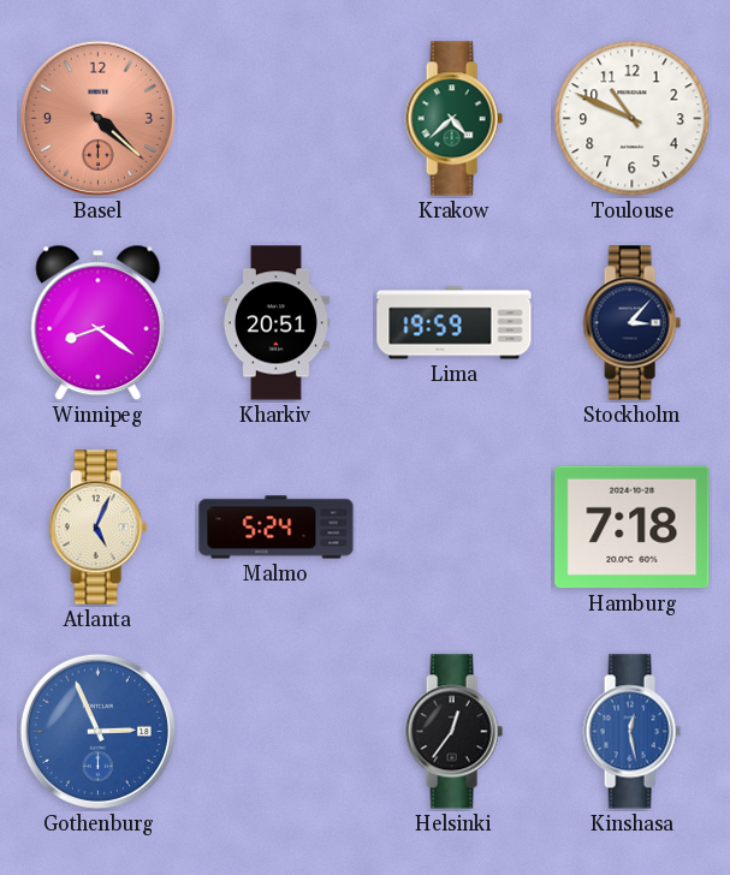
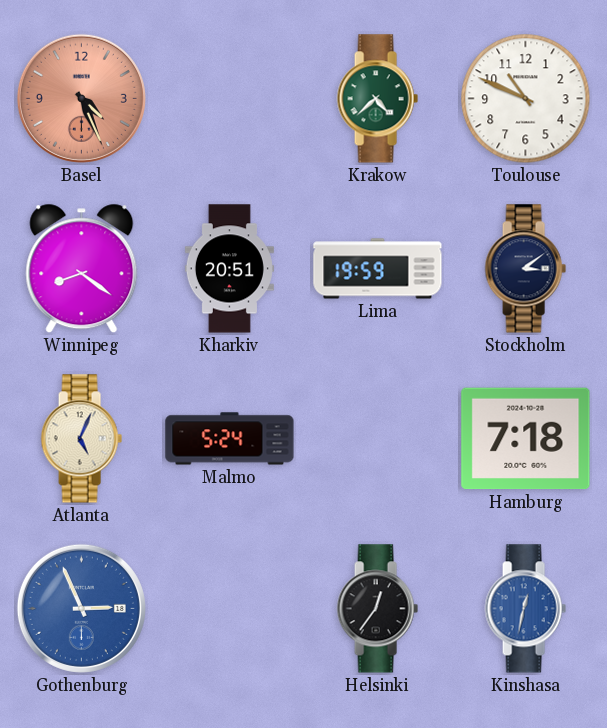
Basel: 4:22 -> 4:26
Stockholm: 3:07 -> 3:09
Kinshasa: 12:28 -> 12:32
